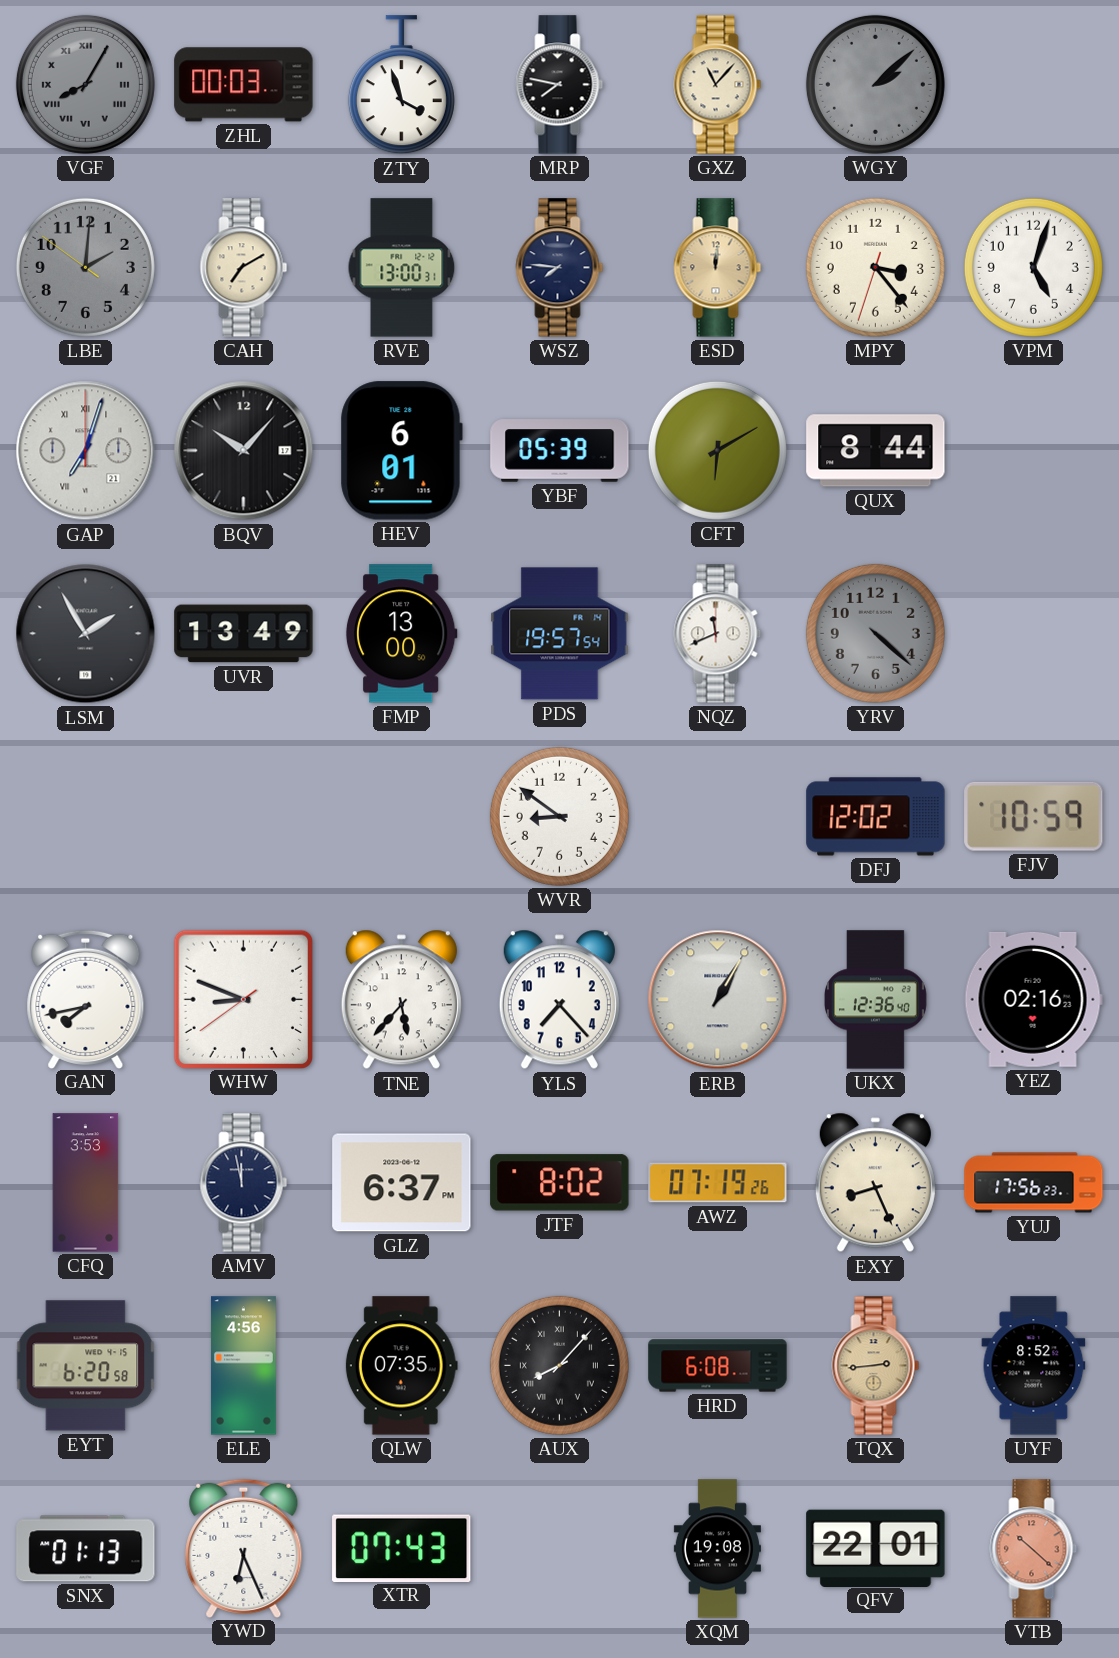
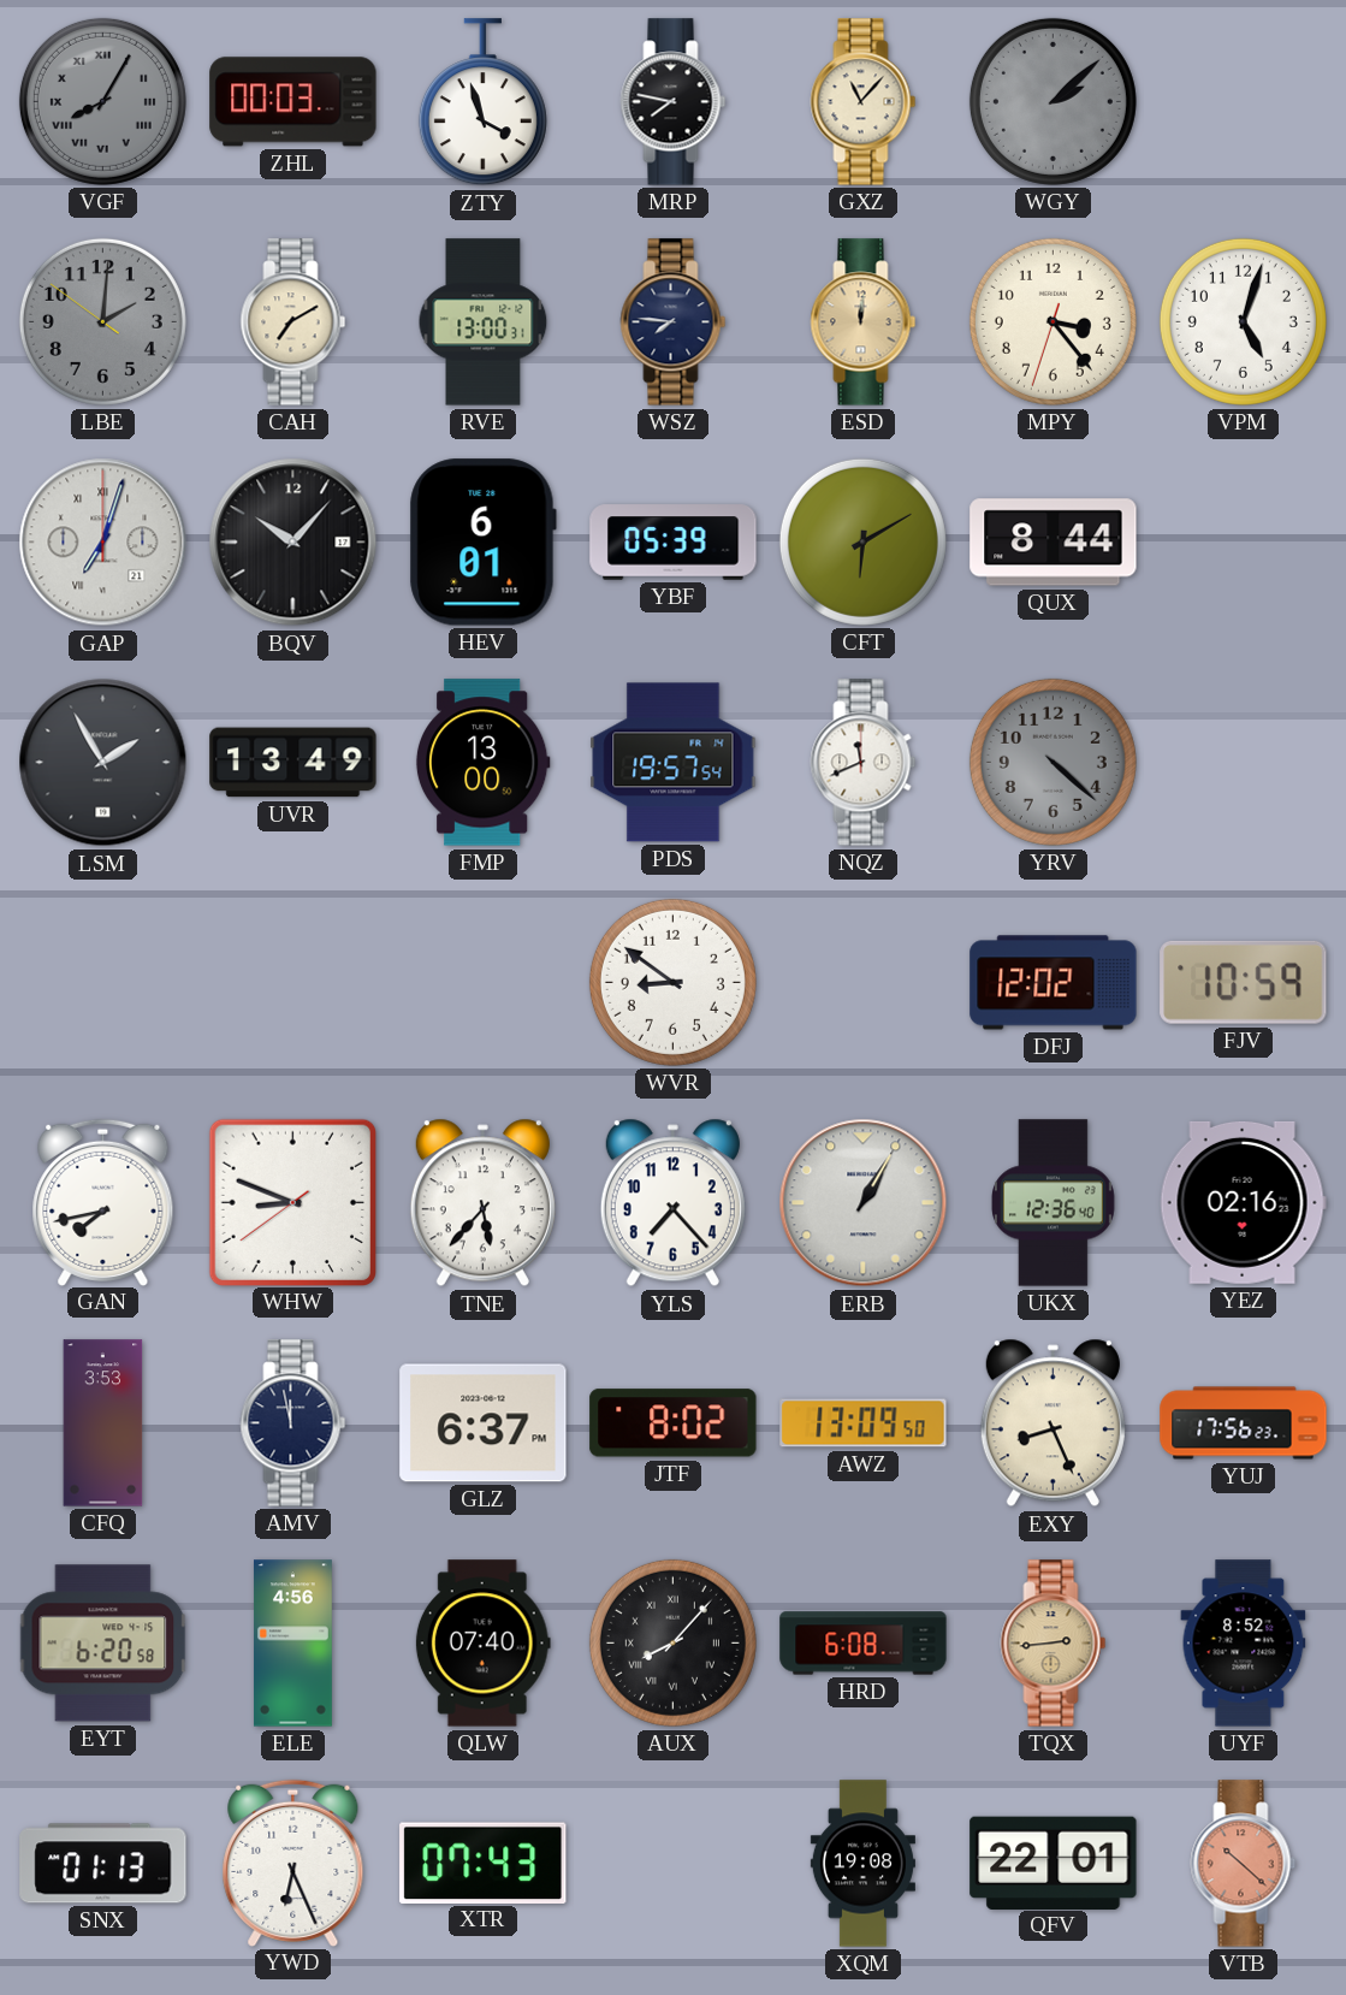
AWZ: 07:19 -> 13:09
QLW: 07:35 -> 07:40
